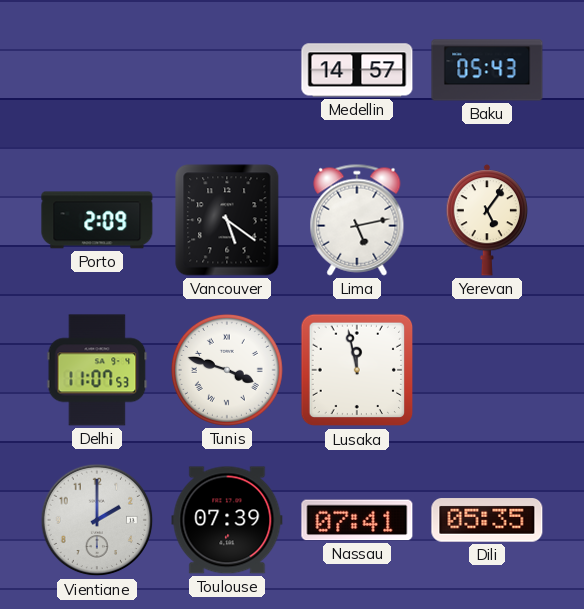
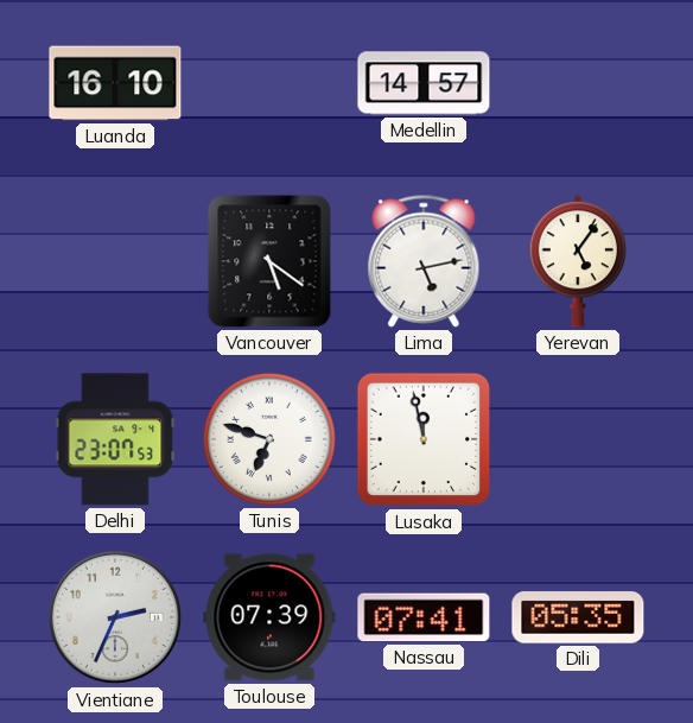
Luanda: none -> 16:10
Baku: 05:43 -> none
Porto: 2:09 -> none
Delhi: 11:07 -> 23:07
Tunis: 3:48 -> 6:48
Vientiane: 2:00 -> 2:34
